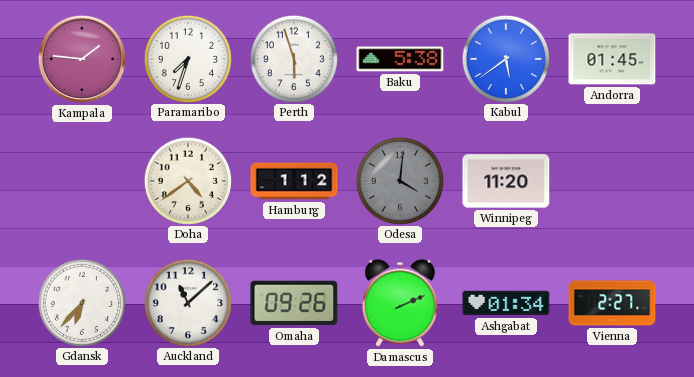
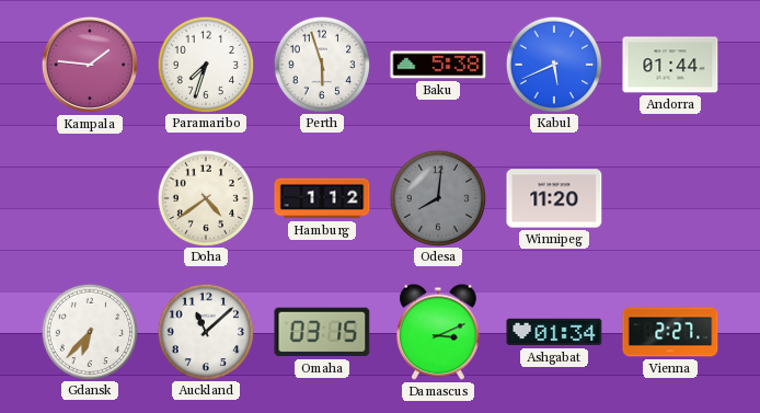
Kabul: 5:39 -> 5:41
Andorra: 01:45 -> 01:44
Odesa: 4:01 -> 8:01
Omaha: 09:26 -> 03:15
Damascus: 2:11 -> 3:11
